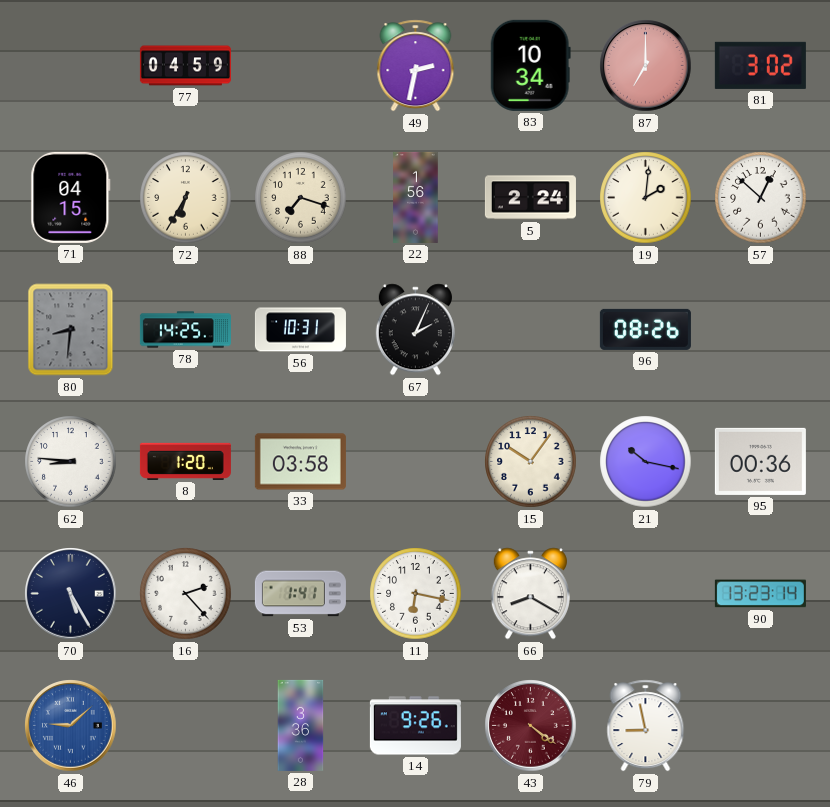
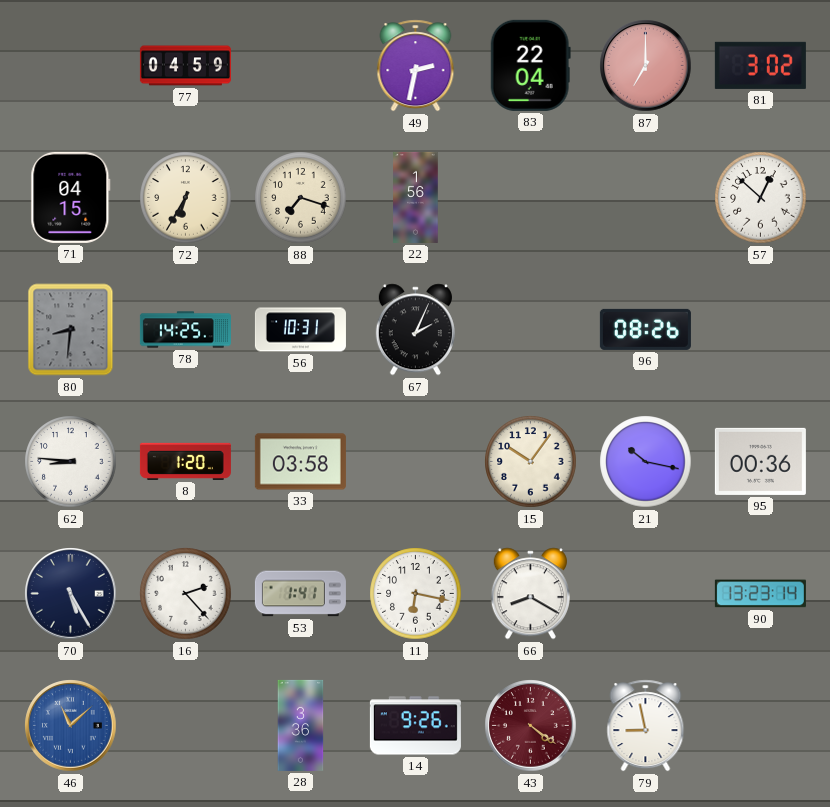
83: 10:34 -> 22:04
5: 2:24 -> none
19: 2:01 -> none
46: 9:08 -> 11:08
